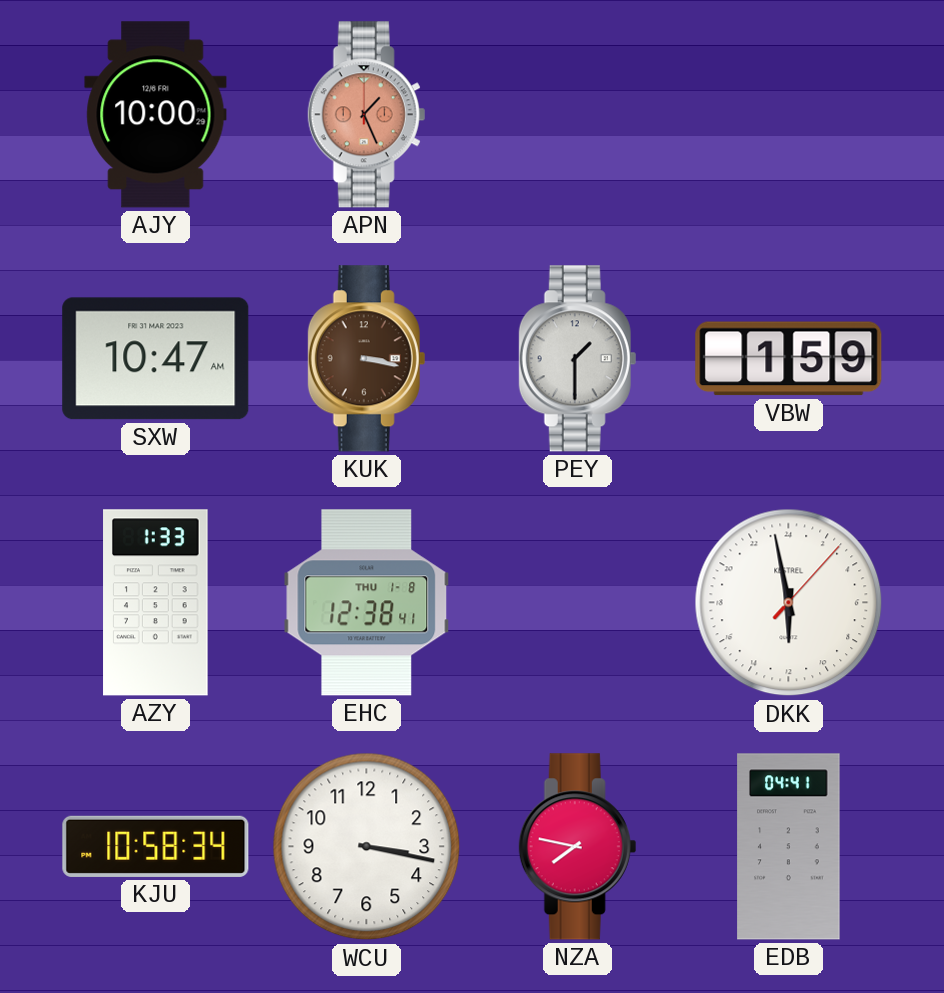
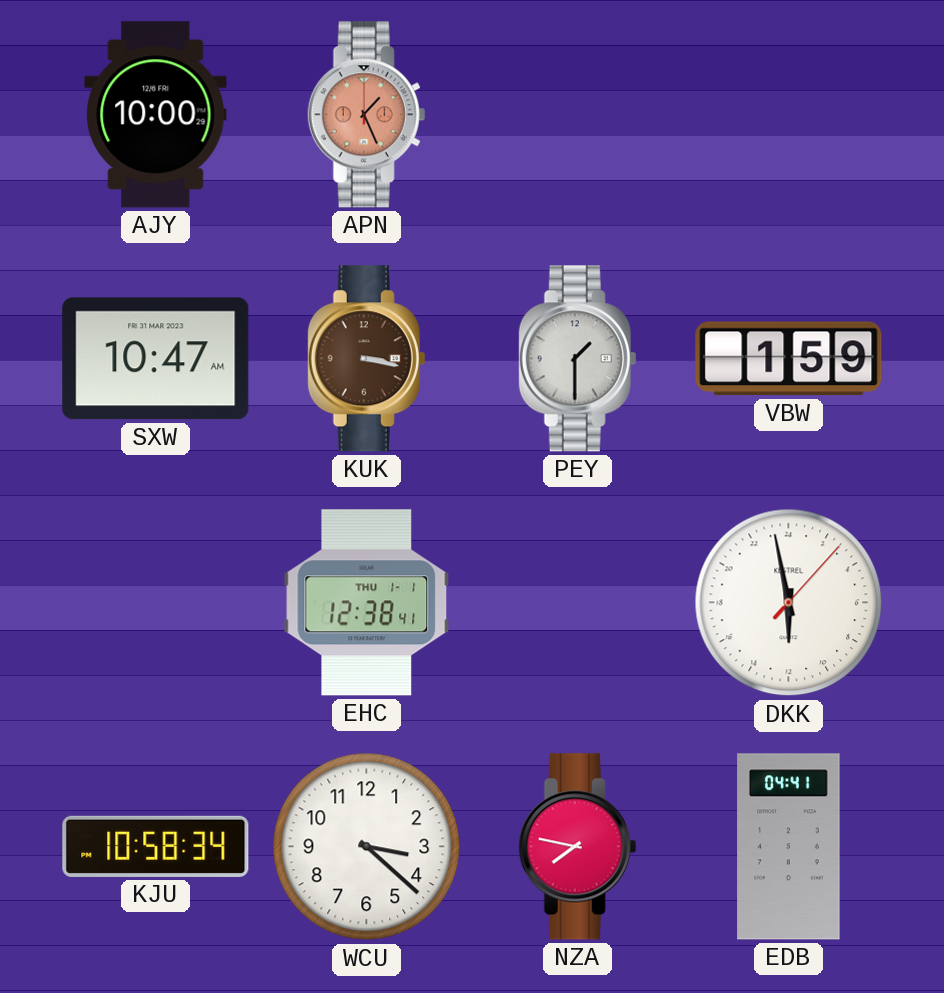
AZY: 1:33 -> none
EHC date: THU 1-8 -> THU 1-1
WCU: 3:17 -> 3:22
